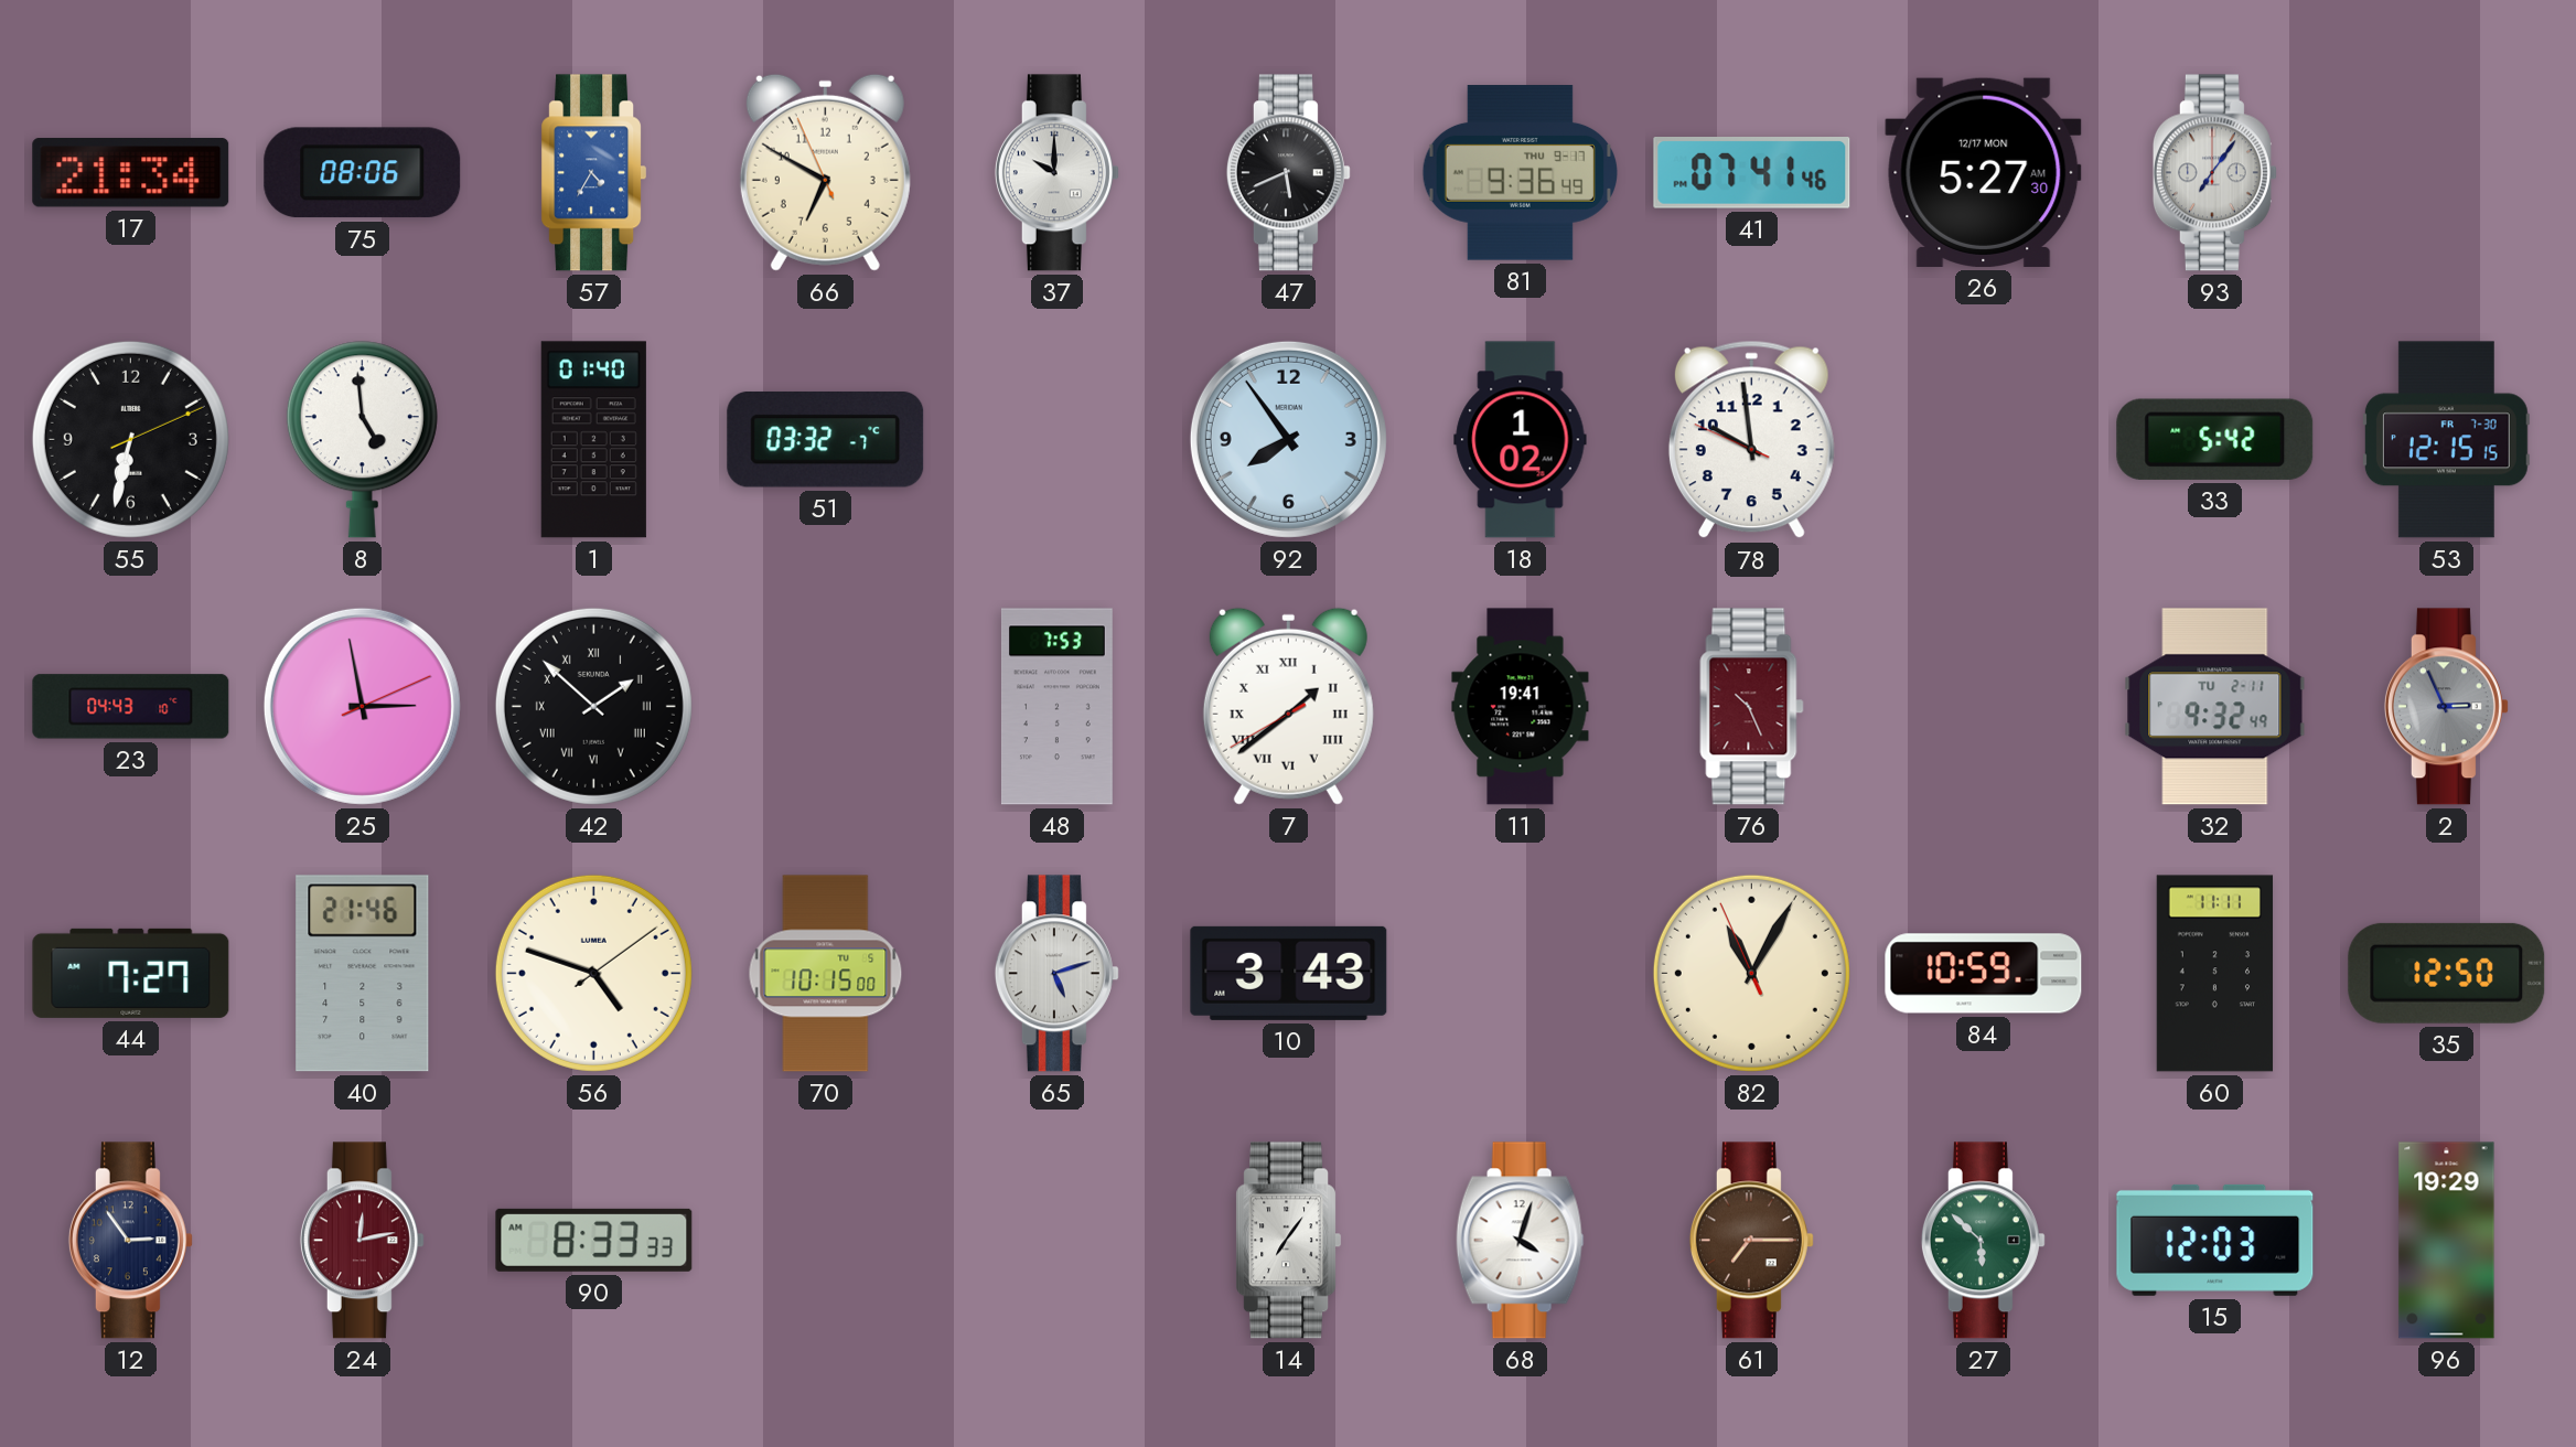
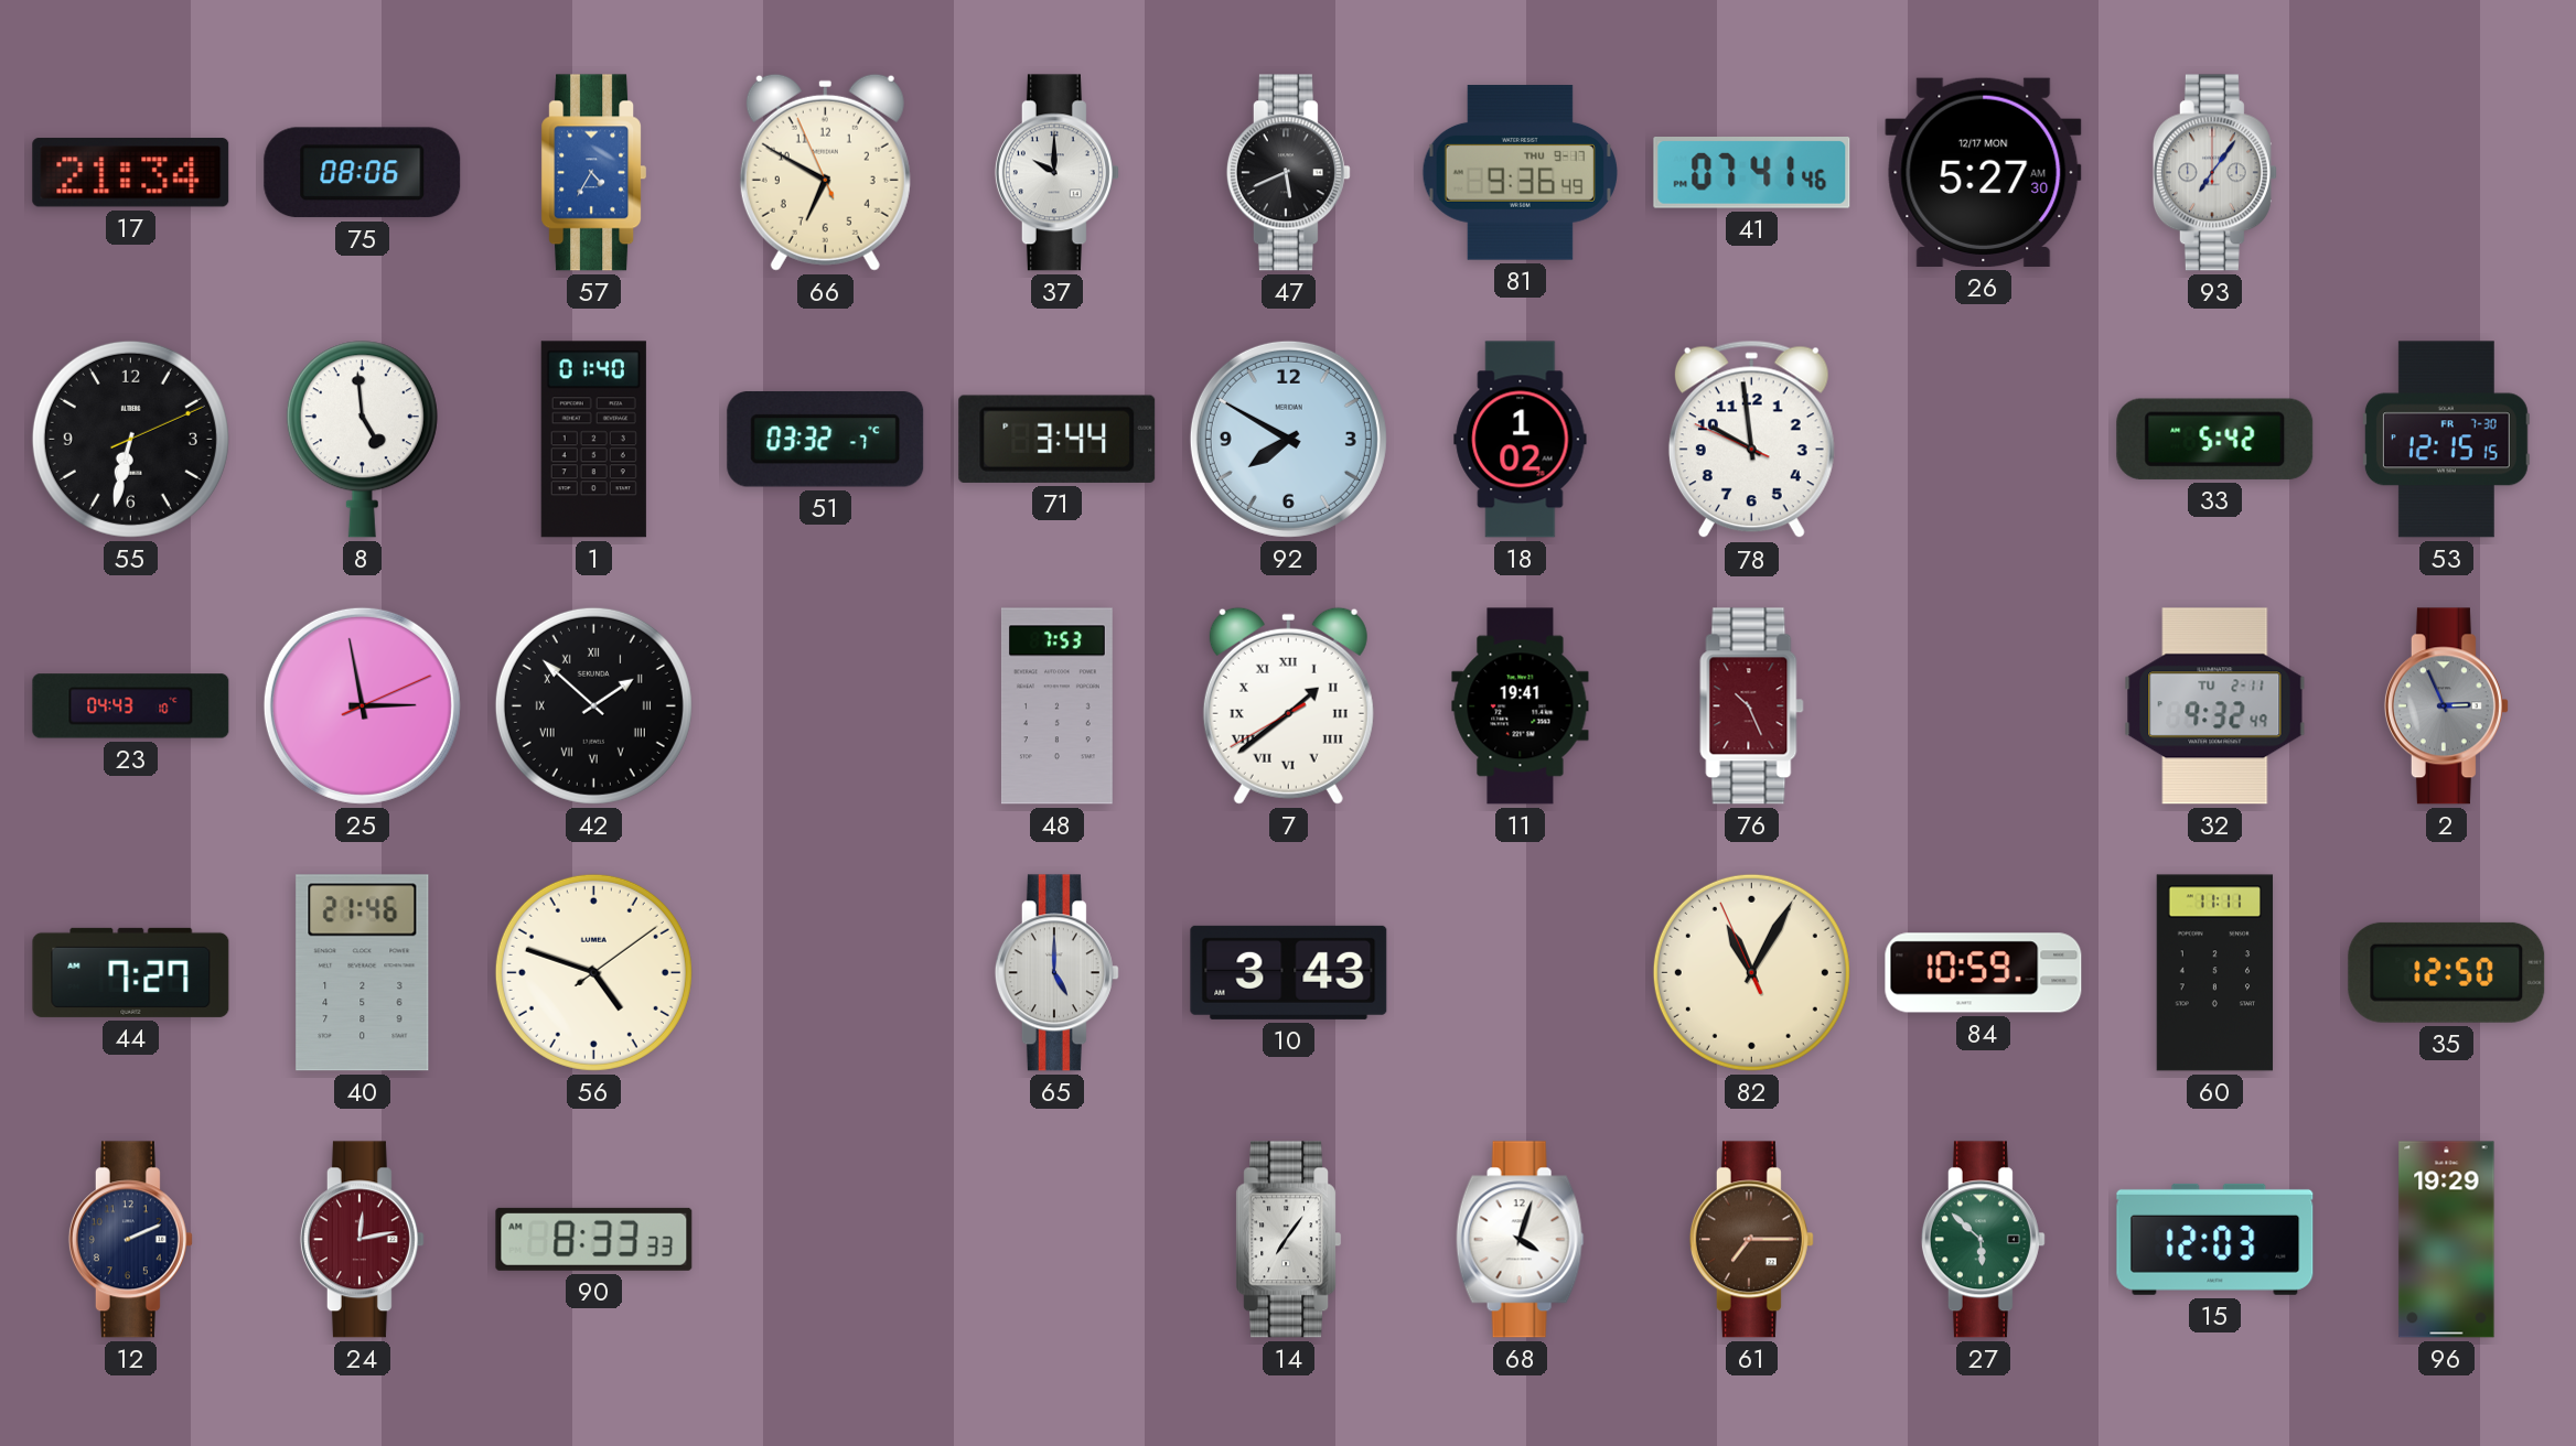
71: none -> 3:44
92: 7:54 -> 7:50
70: 10:15 -> none
65: 5:12 -> 5:00
12: 2:54 -> 2:11
